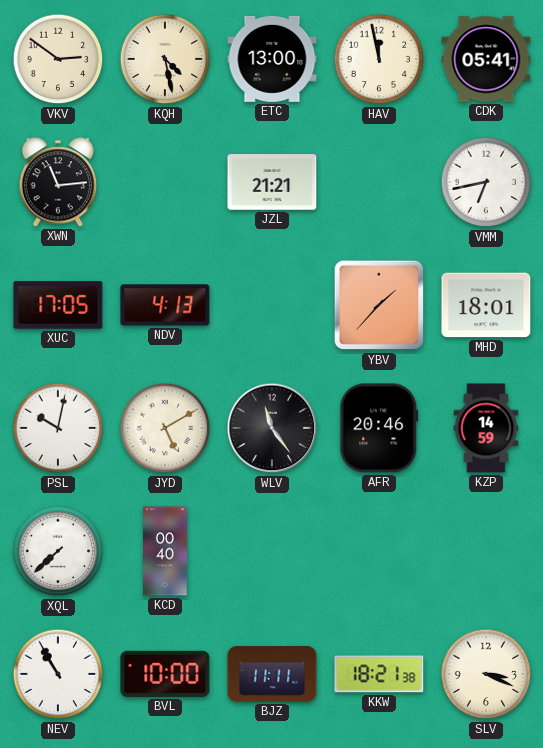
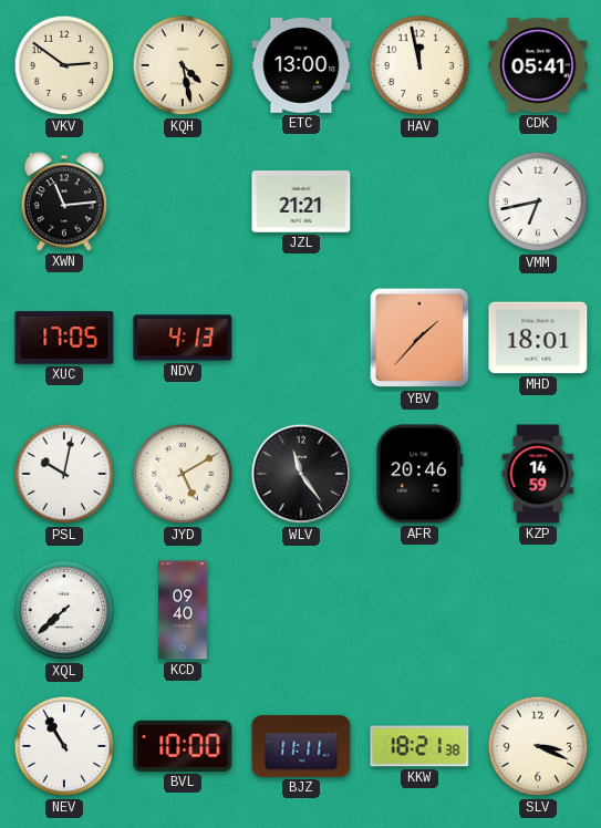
KCD: 00:40 -> 09:40
